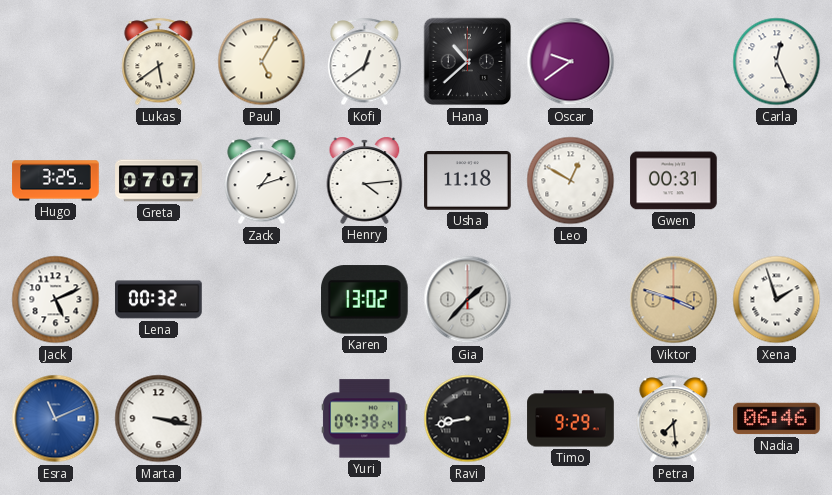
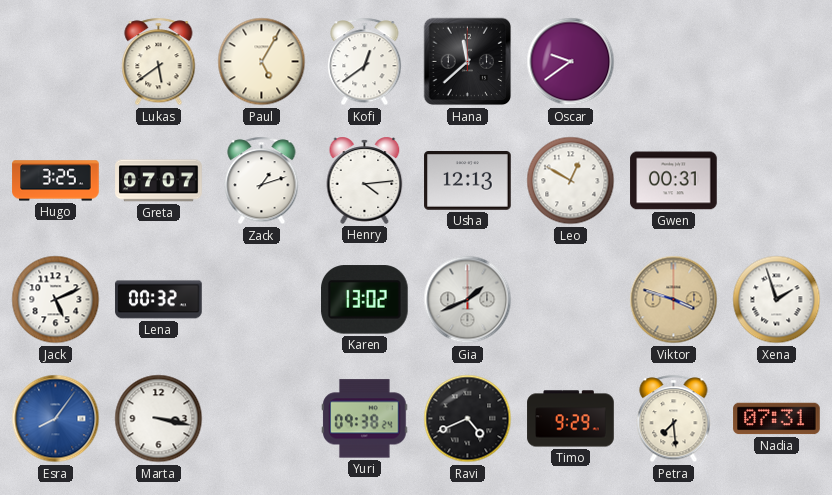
Hana: 10:38 -> 11:38
Carla: 12:26 -> none
Usha: 11:18 -> 12:13
Gia: 1:37 -> 1:41
Esra: 11:11 -> 8:06
Ravi: 8:43 -> 4:41
Nadia: 06:46 -> 07:31
